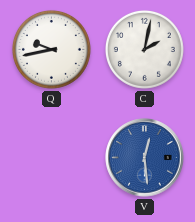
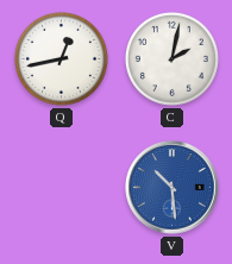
Q: 9:43 -> 12:43
V: 12:29 -> 10:29
